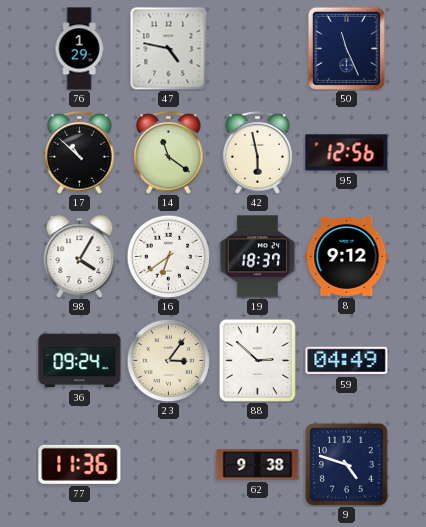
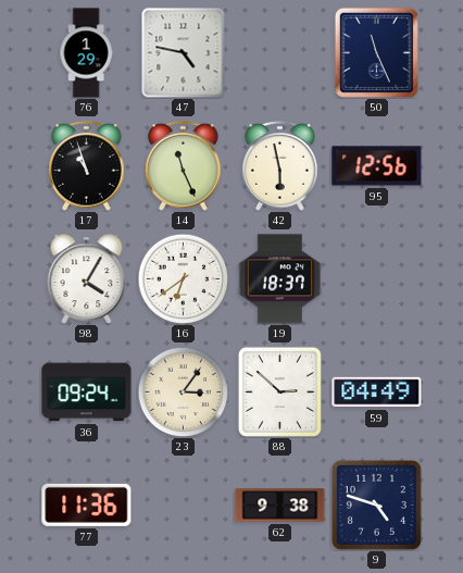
17: 10:52 -> 10:57
14: 11:21 -> 11:26
8: 9:12 -> none
